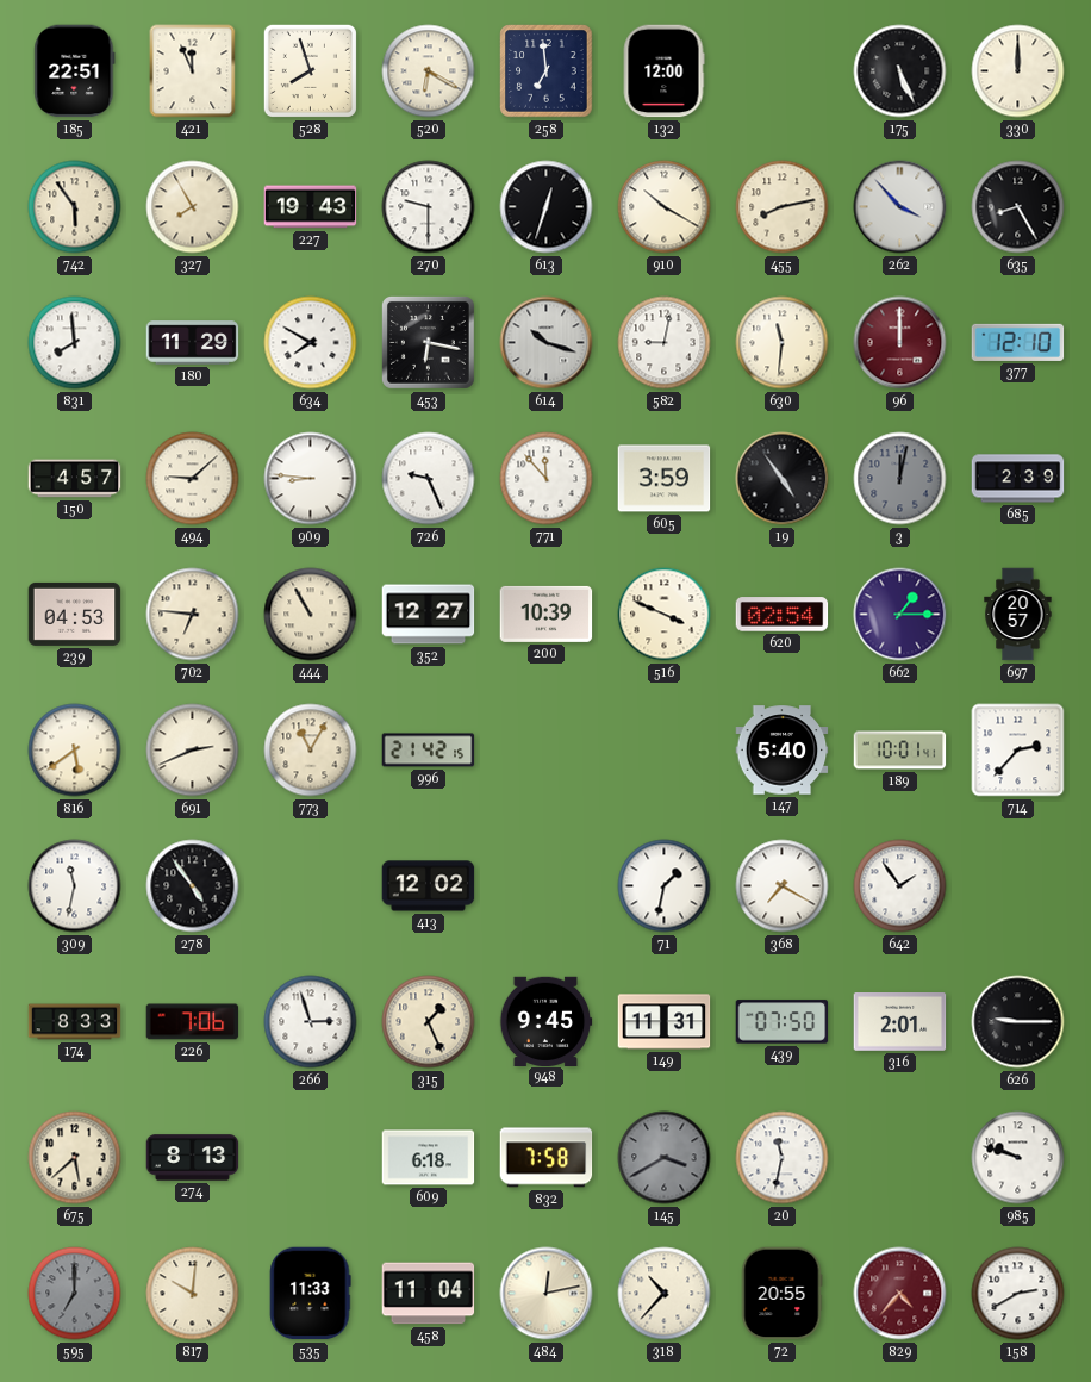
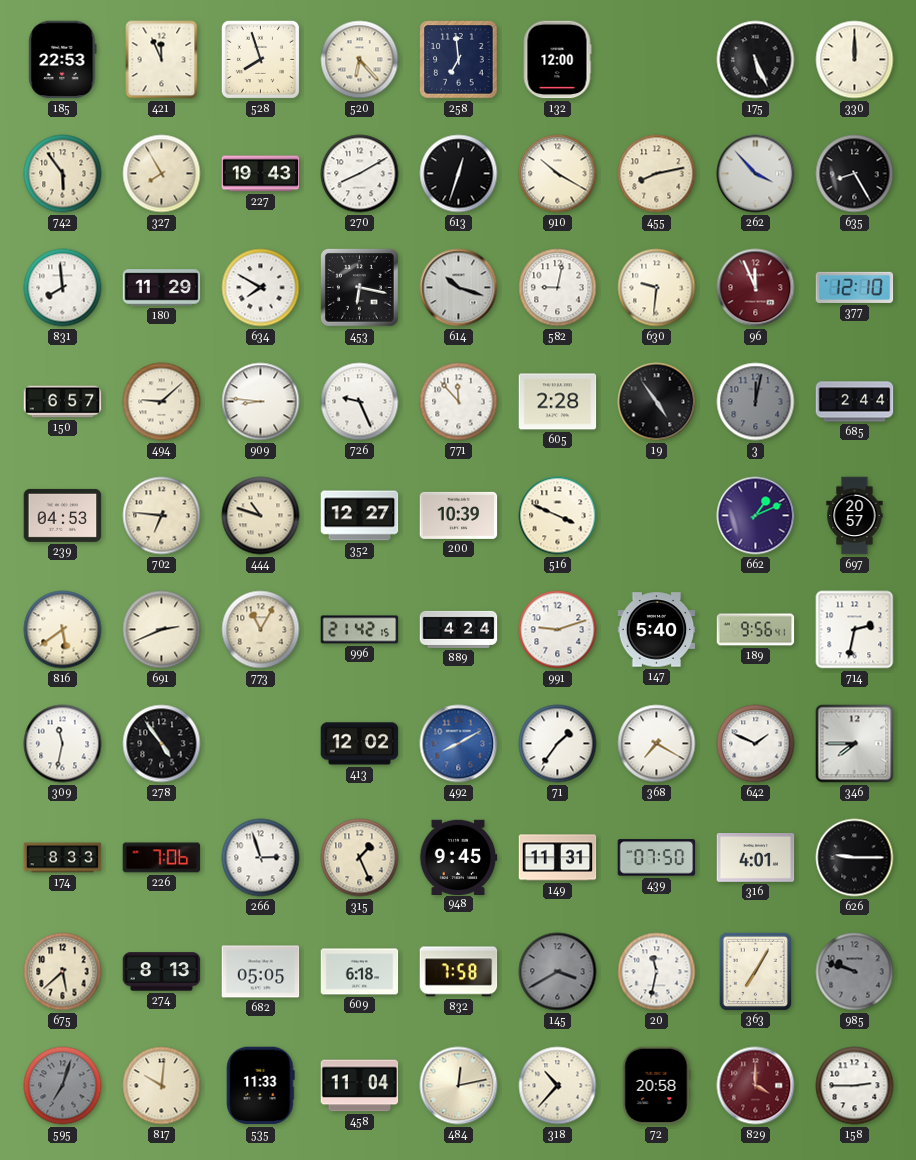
185: 22:51 -> 22:53
520: 6:20 -> 6:23
270: 9:30 -> 8:10
630: 11:31 -> 9:31
96: 12:00 -> 11:56
150: 4:57 -> 6:57
605: 3:59 -> 2:28
685: 2:39 -> 2:44
444: 10:55 -> 10:48
620: 02:54 -> none
662: 1:15 -> 1:11
889: none -> 4:24
991: none -> 9:12
189: 10:01 -> 9:56
714: 2:37 -> 2:32
492: none -> 8:10
71: 1:32 -> 1:36
642: 1:54 -> 1:49
346: none -> 7:45
316: 2:01 -> 4:01
682: none -> 05:05
363: none -> 7:05
985 dial: white -> grey
595: 7:00 -> 7:03
72: 20:55 -> 20:58
829: 4:37 -> 4:00
158: 2:40 -> 2:45
